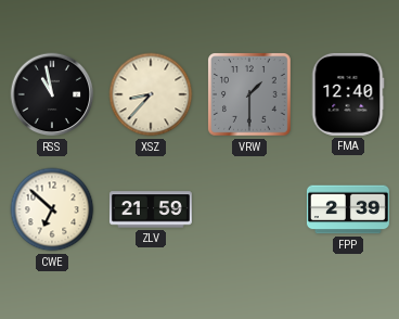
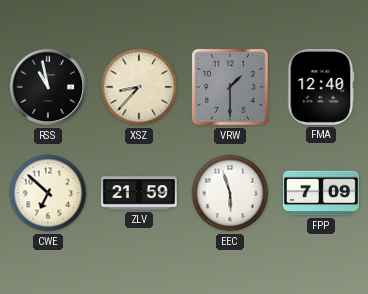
EEC: none -> 5:57
FPP: 2:39 -> 7:09
